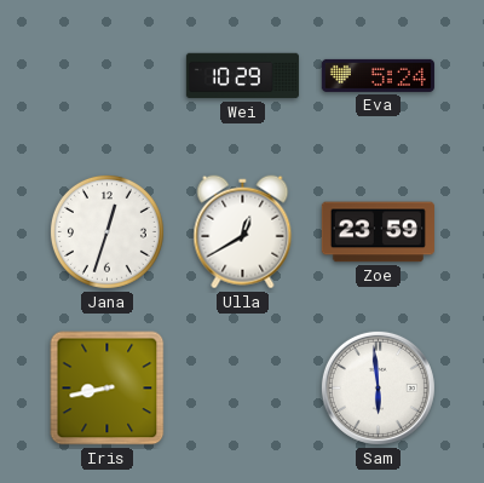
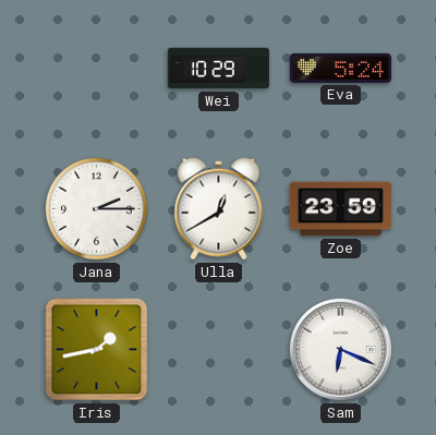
Jana: 12:33 -> 2:15
Iris: 8:43 -> 1:43
Sam: 5:59 -> 6:19
